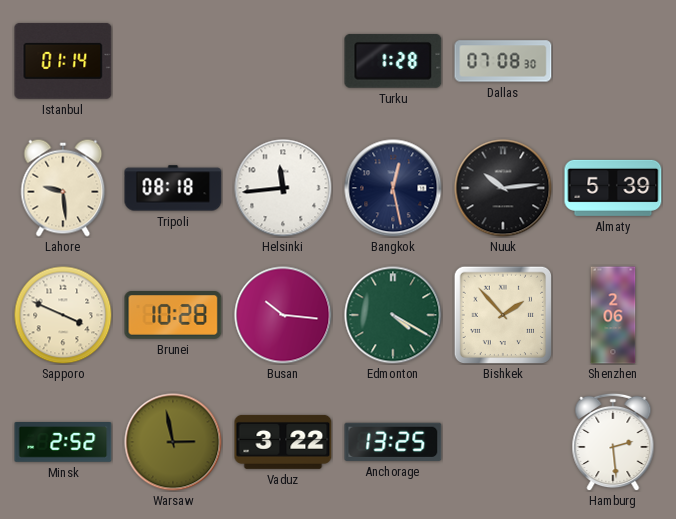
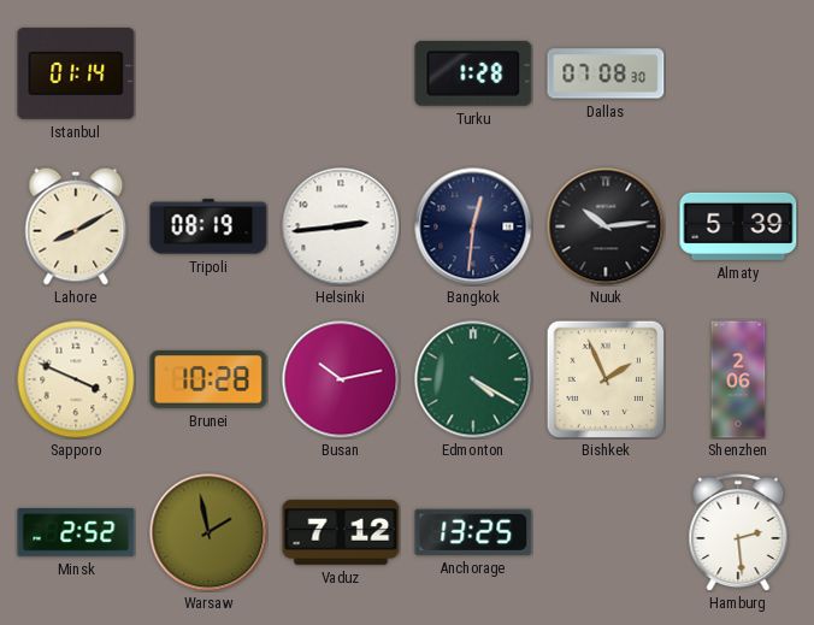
Lahore: 9:29 -> 8:10
Tripoli: 08:18 -> 08:19
Helsinki: 11:44 -> 2:44
Bangkok: 12:28 -> 12:31
Busan: 10:16 -> 10:13
Bishkek: 1:53 -> 1:56
Warsaw: 2:58 -> 1:58
Vaduz: 3:22 -> 7:12
